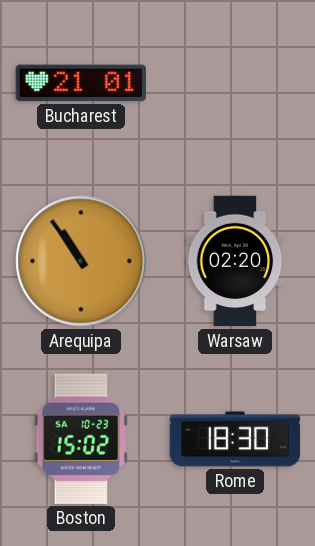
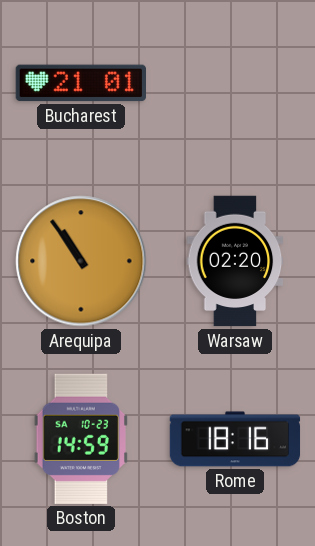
Boston: 15:02 -> 14:59
Rome: 18:30 -> 18:16
